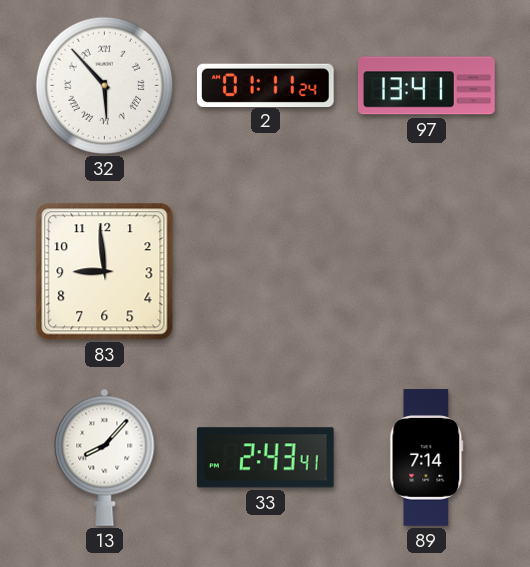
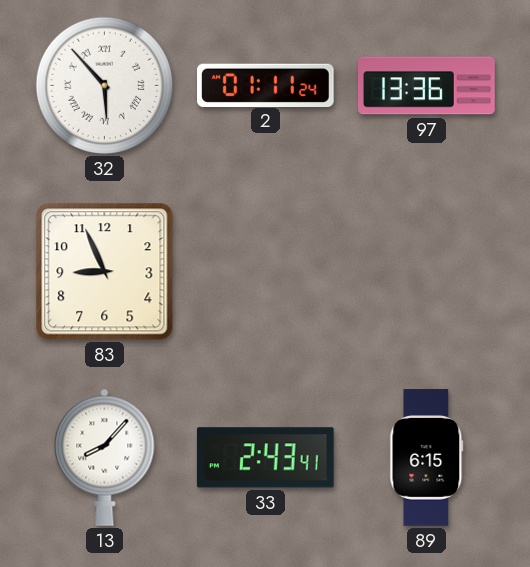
97: 13:41 -> 13:36
83: 8:59 -> 8:56
89: 7:14 -> 6:15
